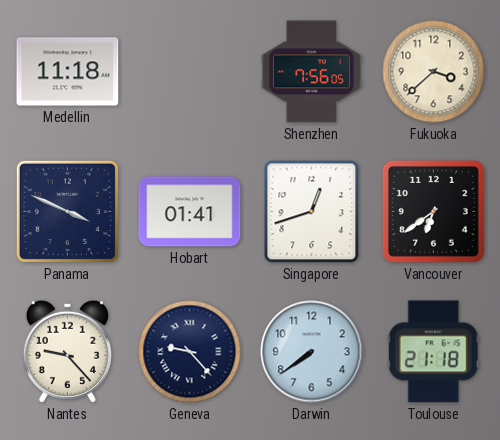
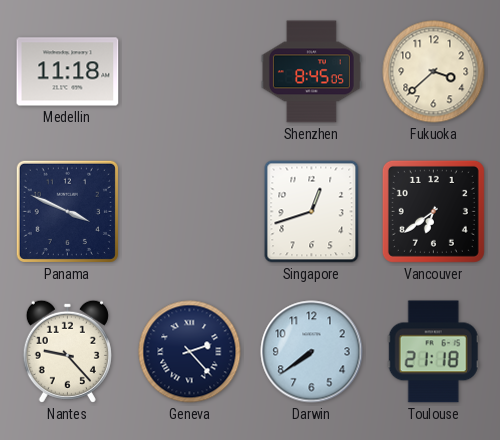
Shenzhen: 7:56 -> 8:45
Hobart: 01:41 -> none
Geneva: 9:23 -> 2:23
